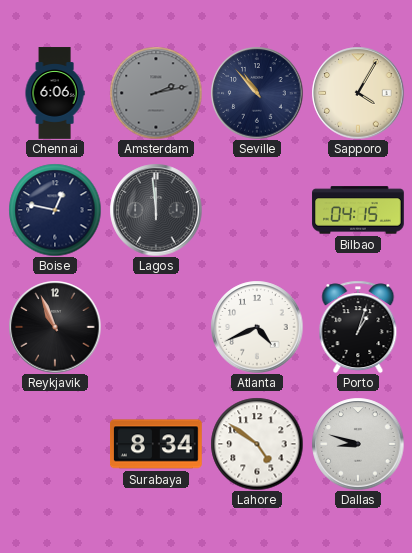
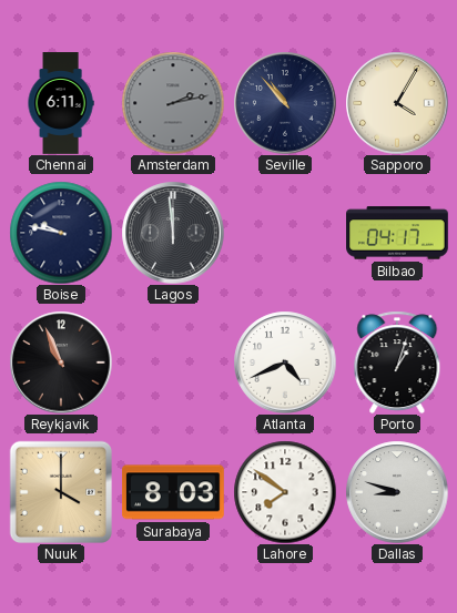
Chennai: 6:06 -> 6:11
Boise: 12:47 -> 9:47
Bilbao: 04:15 -> 04:17
Nuuk: none -> 4:00
Surabaya: 8:34 -> 8:03
Lahore: 4:51 -> 7:51
